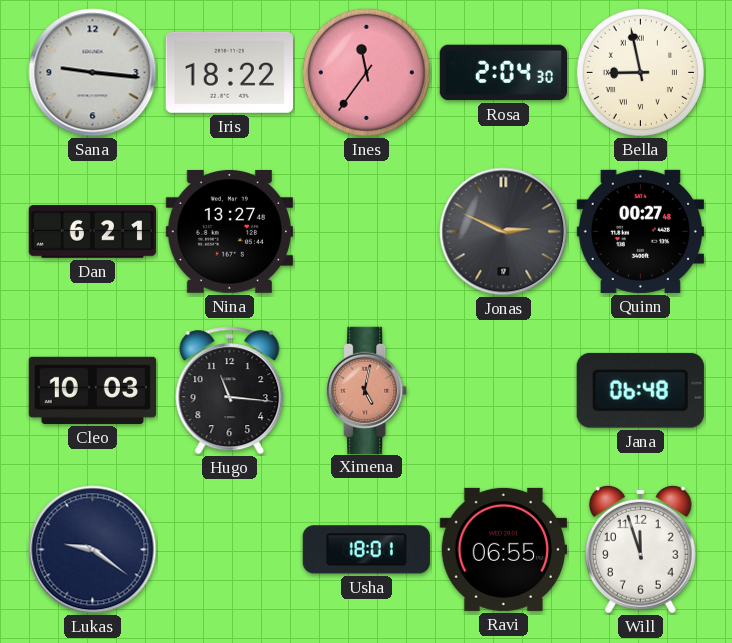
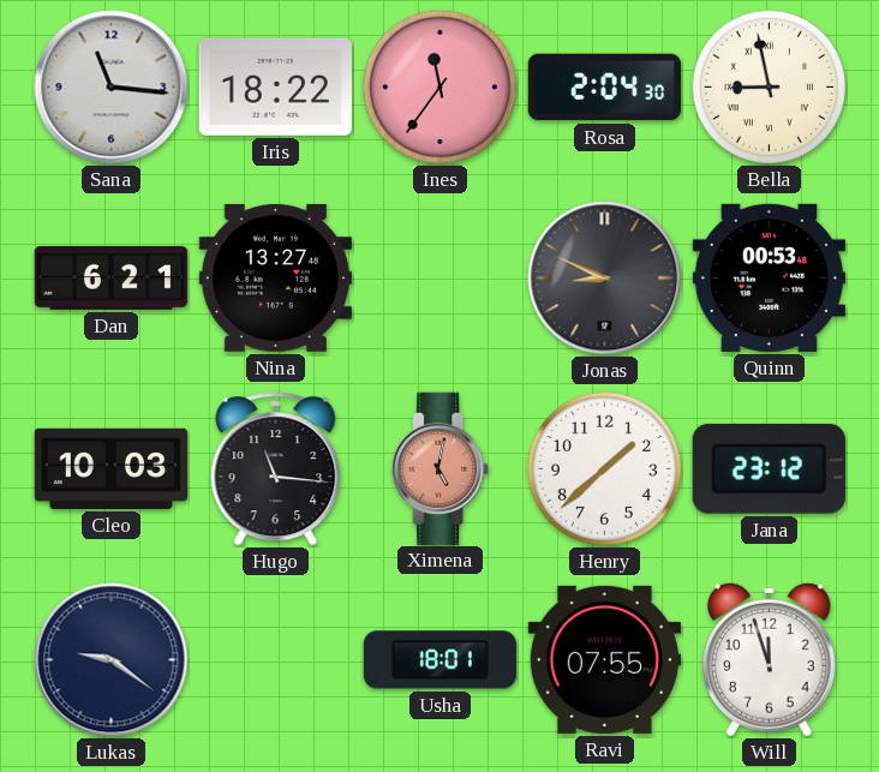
Sana: 9:16 -> 11:16
Jonas: 2:49 -> 8:49
Quinn: 00:27 -> 00:53
Henry: none -> 1:38
Jana: 06:48 -> 23:12
Ravi: 06:55 -> 07:55
